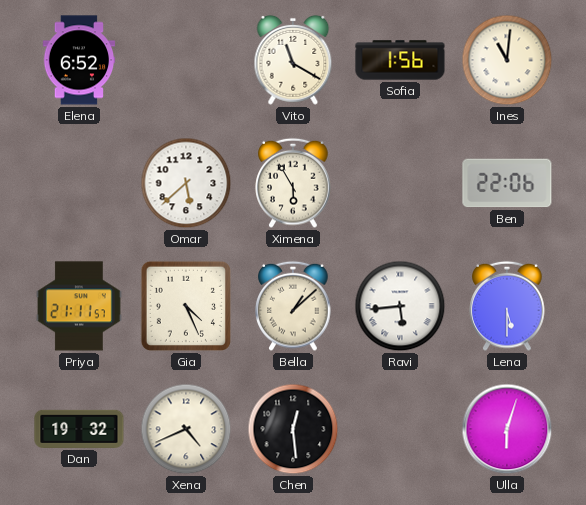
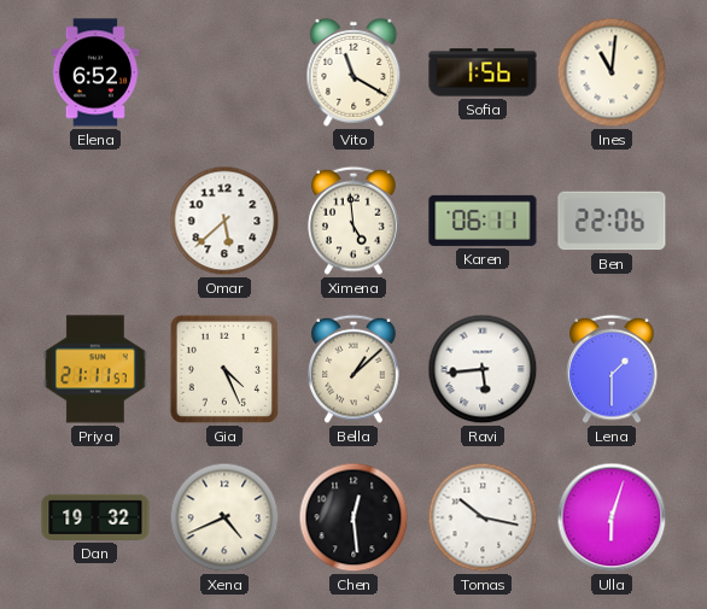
Ximena: 5:55 -> 4:59
Karen: none -> 06:11
Lena: 5:30 -> 1:30
Tomas: none -> 10:17
